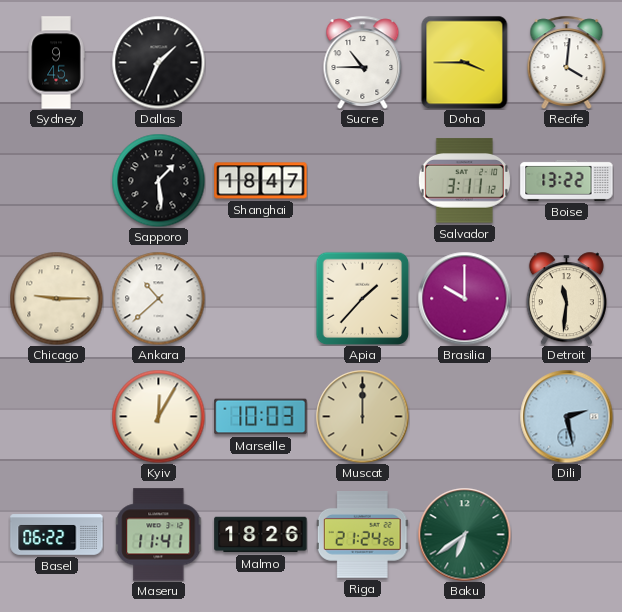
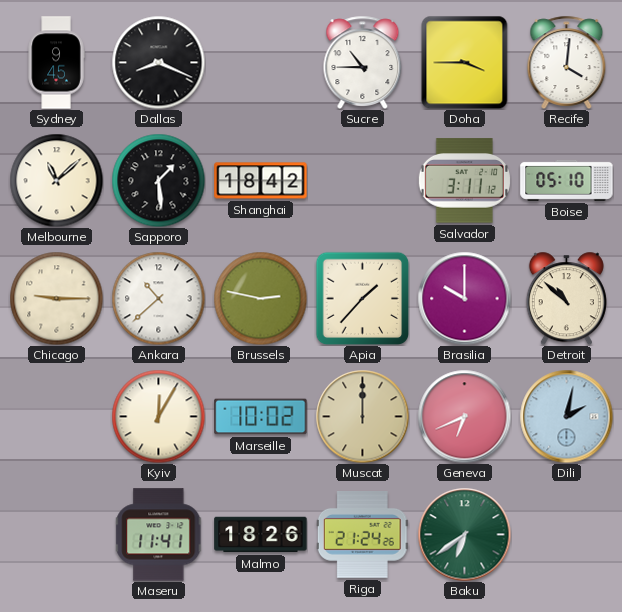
Dallas: 1:34 -> 8:19
Melbourne: none -> 11:08
Shanghai: 18:47 -> 18:42
Boise: 13:22 -> 05:10
Brussels: none -> 2:47
Detroit: 11:31 -> 10:52
Marseille: 10:03 -> 10:02
Geneva: none -> 6:41
Dili: 2:28 -> 2:02
Basel: 06:22 -> none
